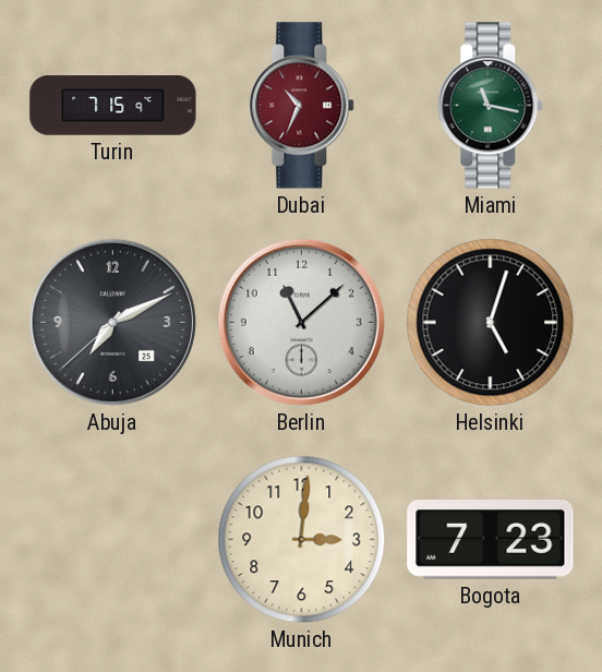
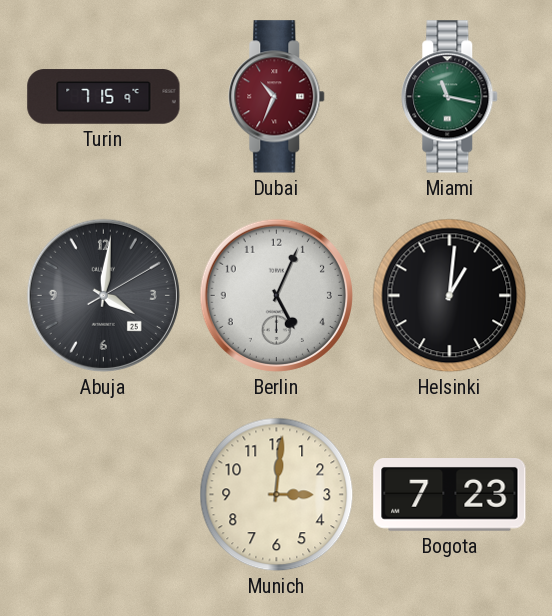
Abuja: 7:10 -> 4:01
Berlin: 11:08 -> 5:04
Helsinki: 5:03 -> 1:01
